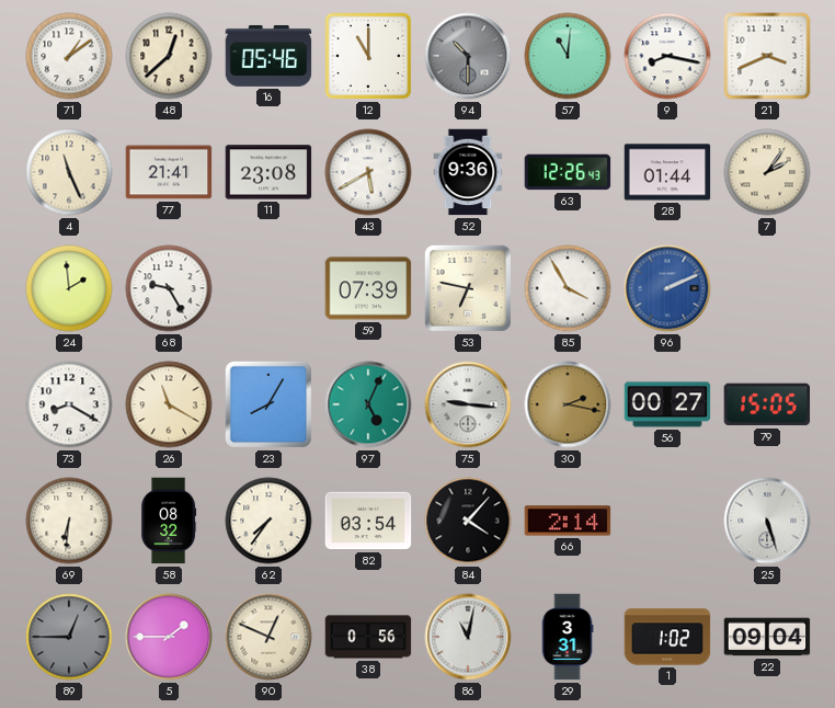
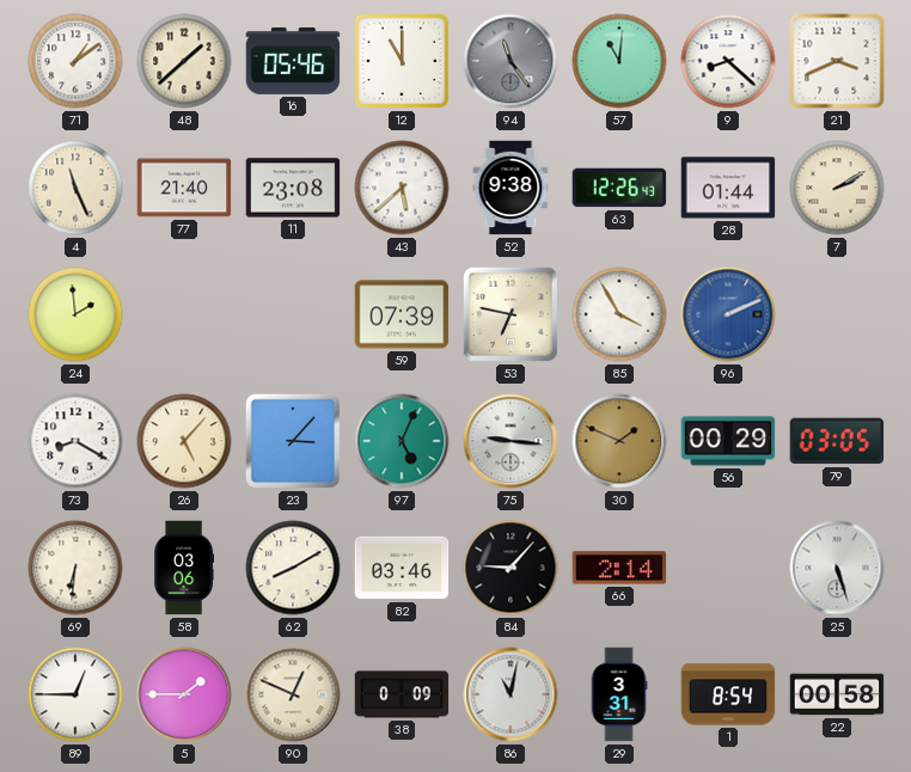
48: 12:38 -> 1:38
94: 10:30 -> 11:24
9: 8:17 -> 8:22
77: 21:41 -> 21:40
43: 5:40 -> 5:38
52: 9:36 -> 9:38
7: 2:06 -> 2:10
68: 9:25 -> none
26: 11:20 -> 5:07
23: 8:05 -> 3:07
30: 2:17 -> 1:49
56: 00:27 -> 00:29
79: 15:05 -> 03:05
58: 08:32 -> 03:06
62: 7:36 -> 8:10
82: 03:54 -> 03:46
84: 4:07 -> 9:07
89 dial: grey -> white
38: 0:56 -> 0:09
1: 1:02 -> 8:54
22: 09:04 -> 00:58
